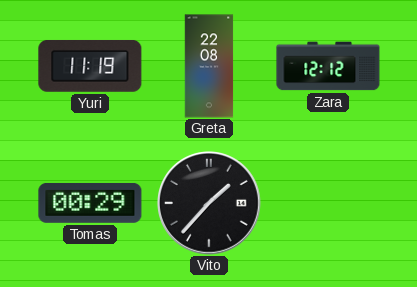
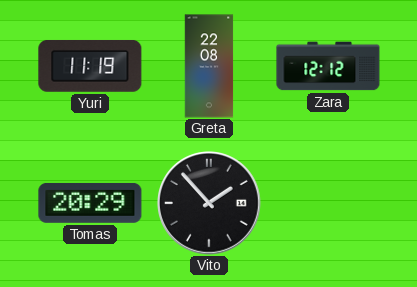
Tomas: 00:29 -> 20:29
Vito: 1:37 -> 1:53
